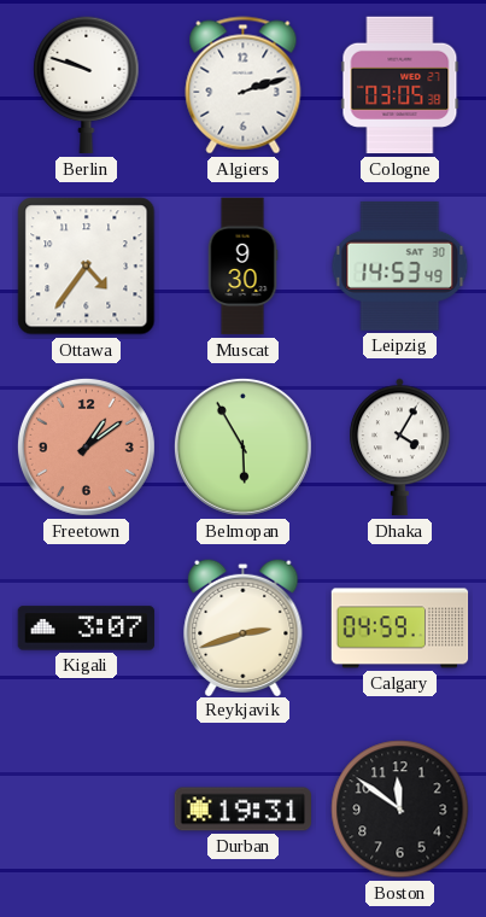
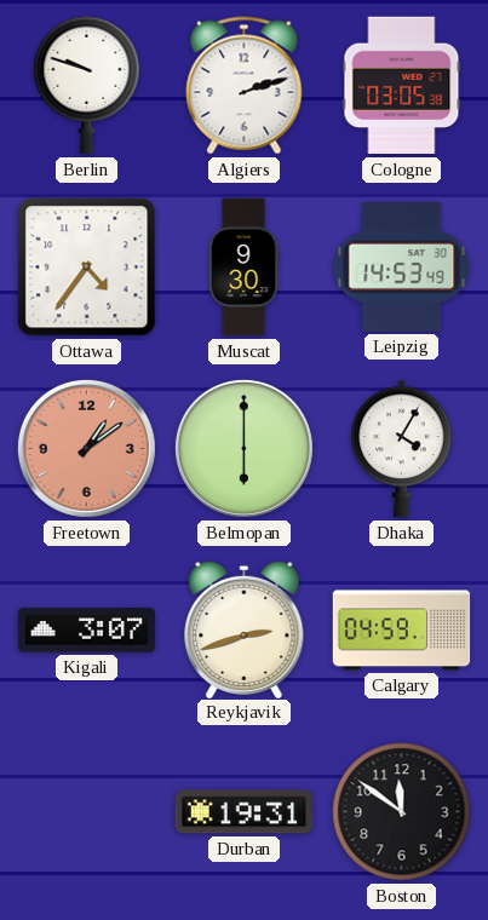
Belmopan: 5:55 -> 6:00
